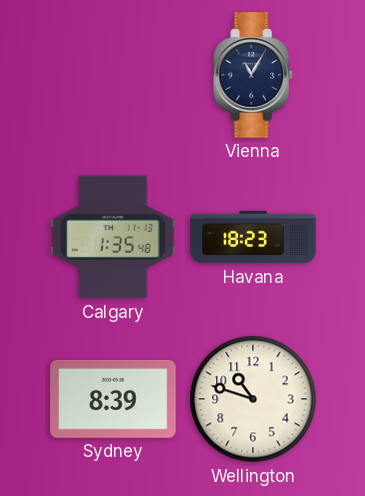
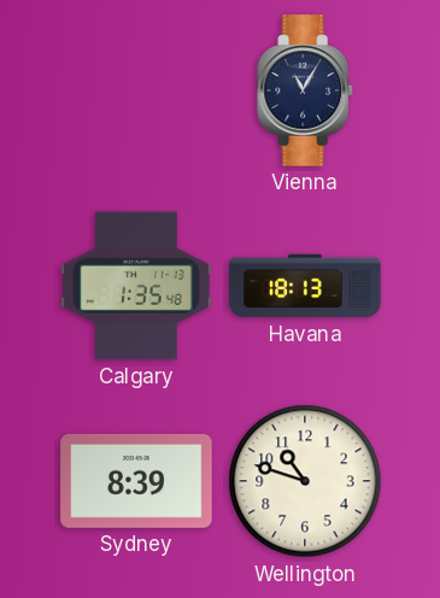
Havana: 18:23 -> 18:13
